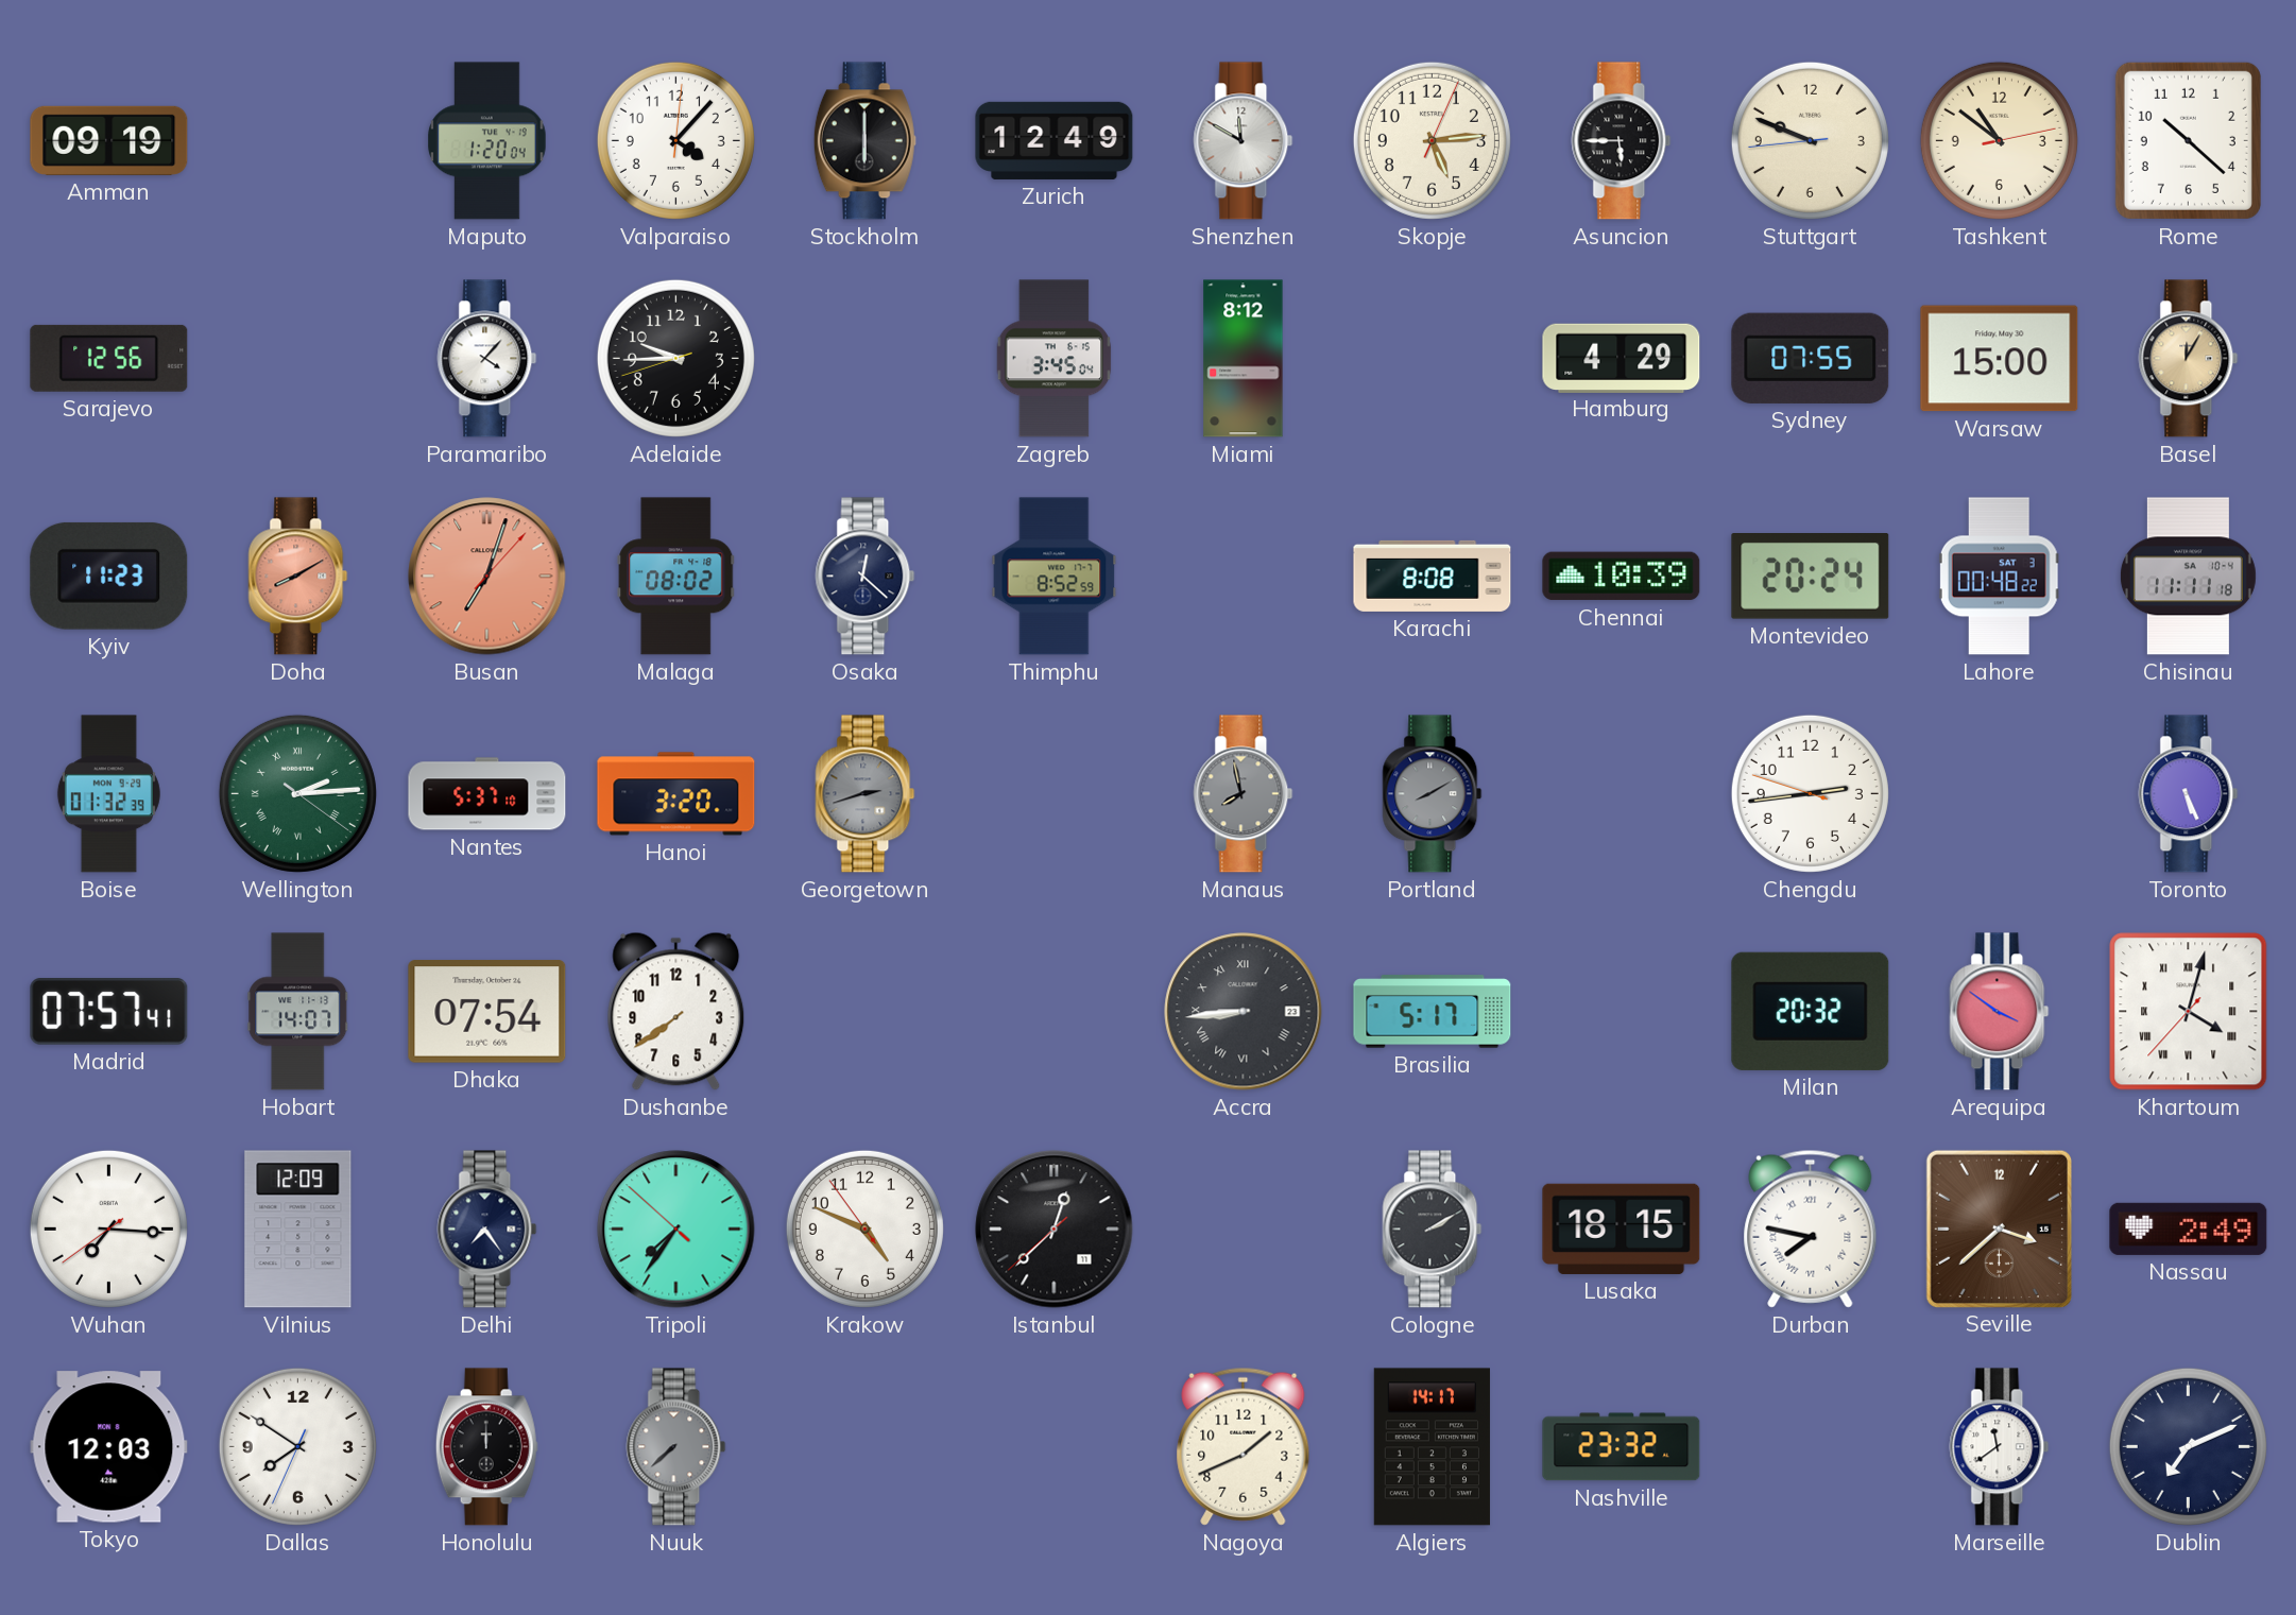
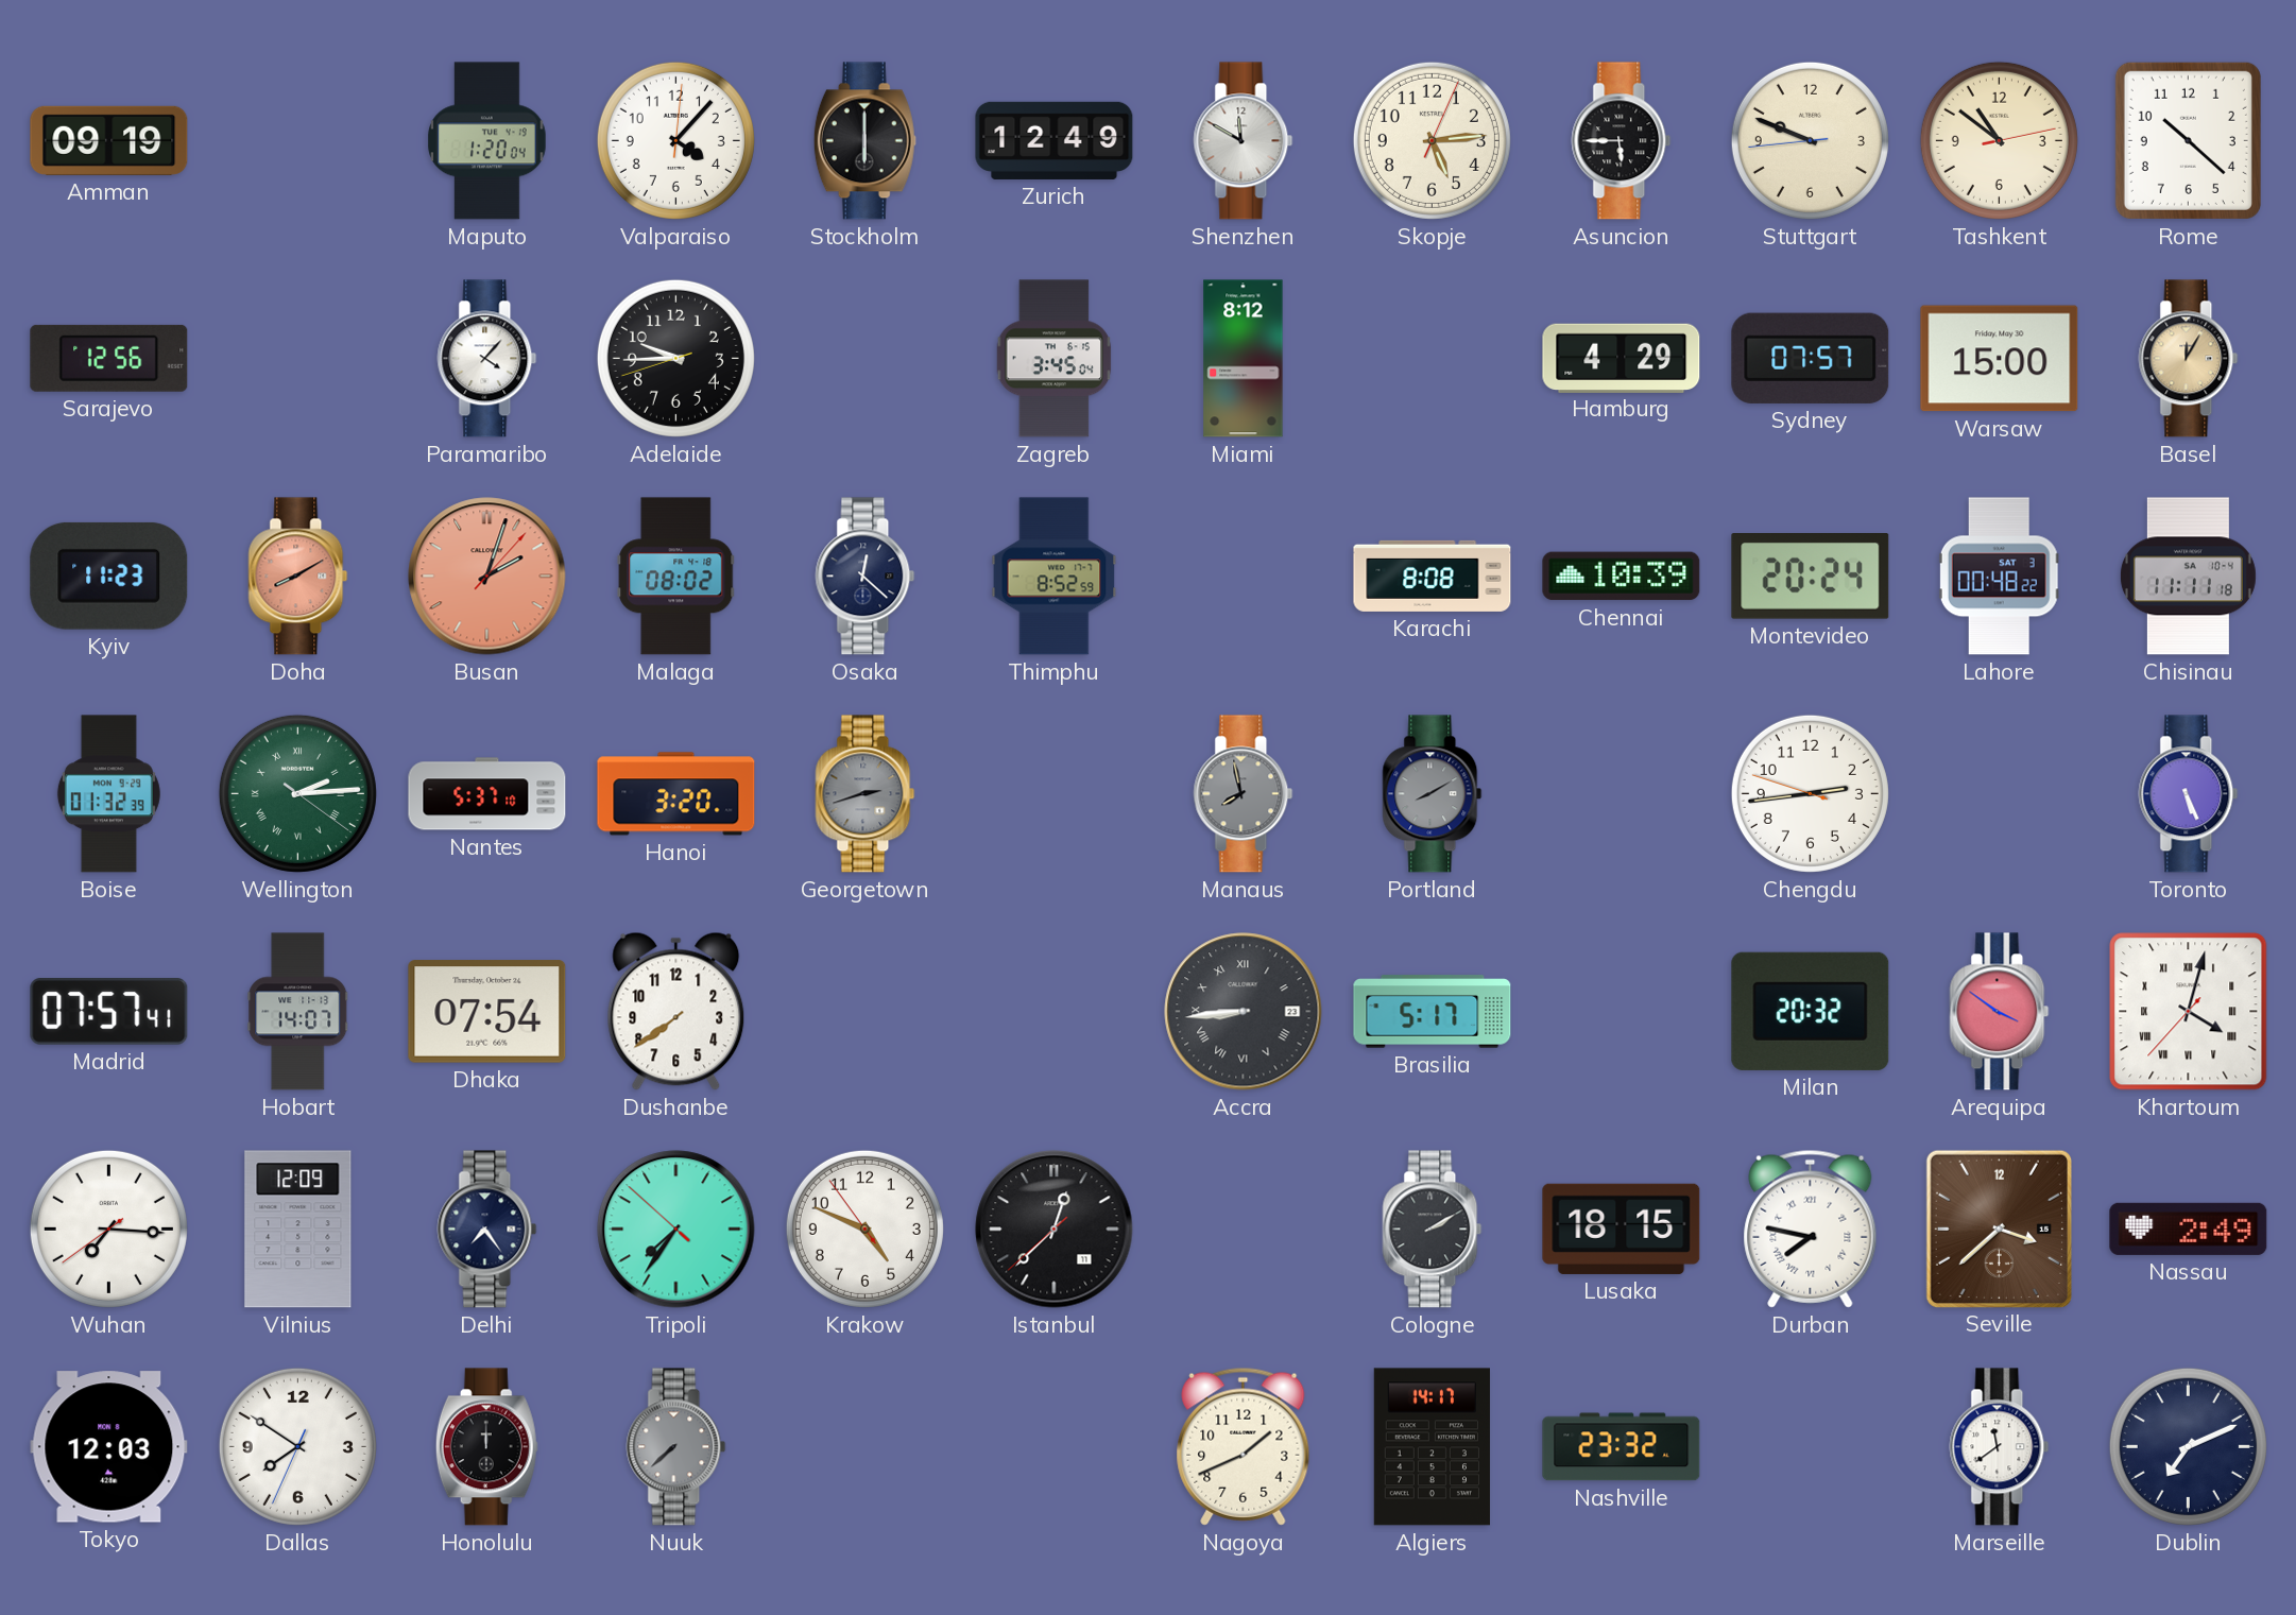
Sydney: 07:55 -> 07:57
Busan: 7:03 -> 2:03
